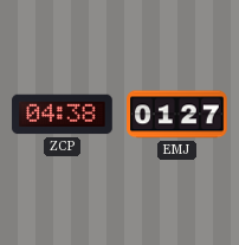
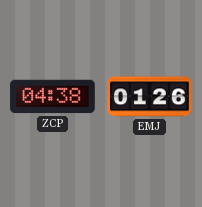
EMJ: 01:27 -> 01:26
